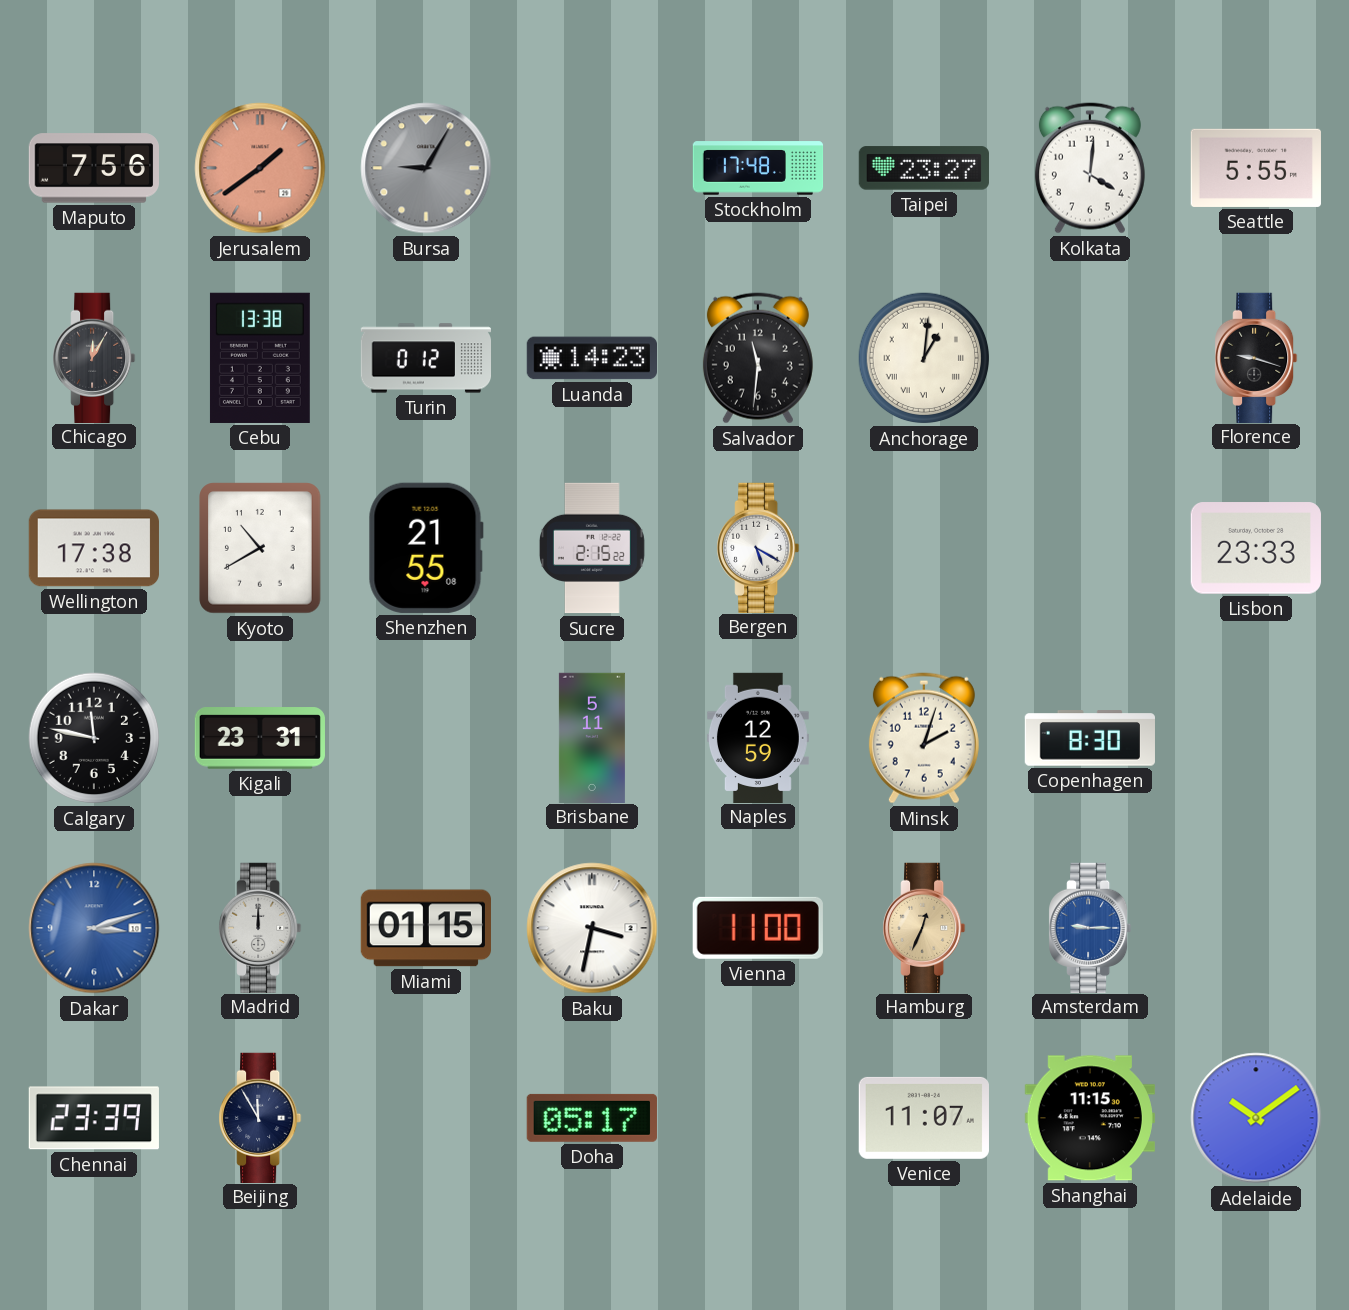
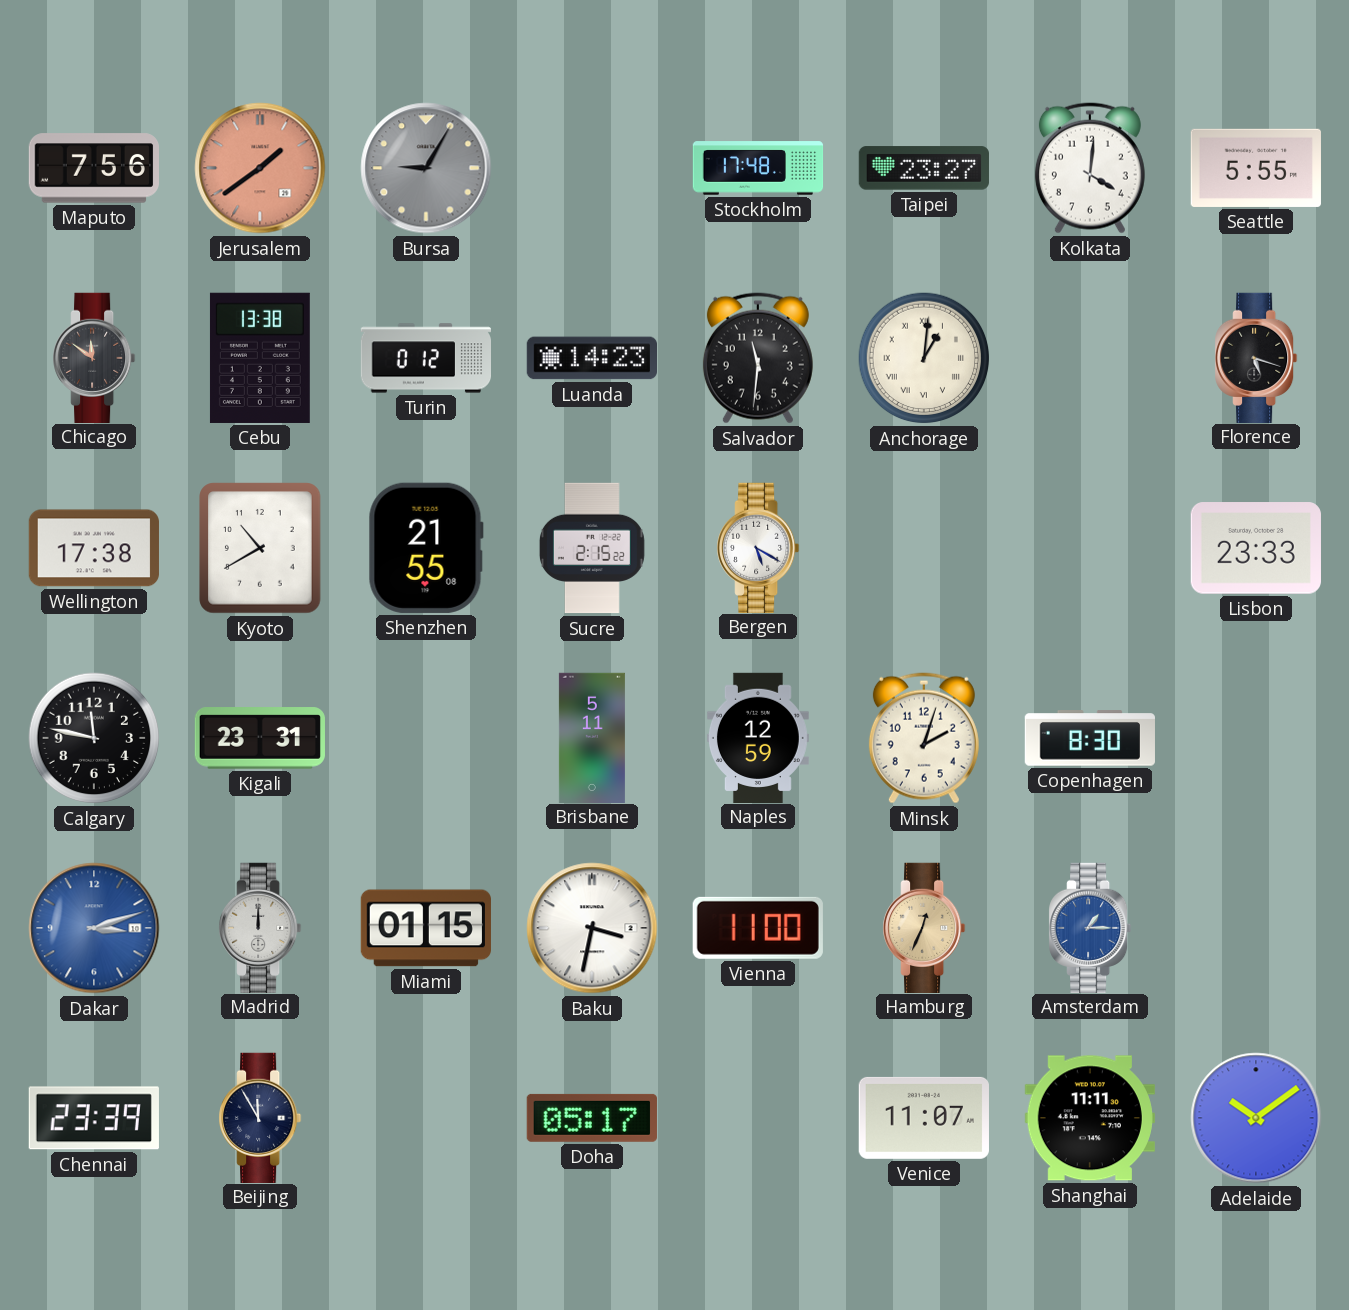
Chicago: 12:05 -> 11:51
Florence: 9:18 -> 5:18
Amsterdam: 9:15 -> 1:15
Shanghai: 11:15 -> 11:11
